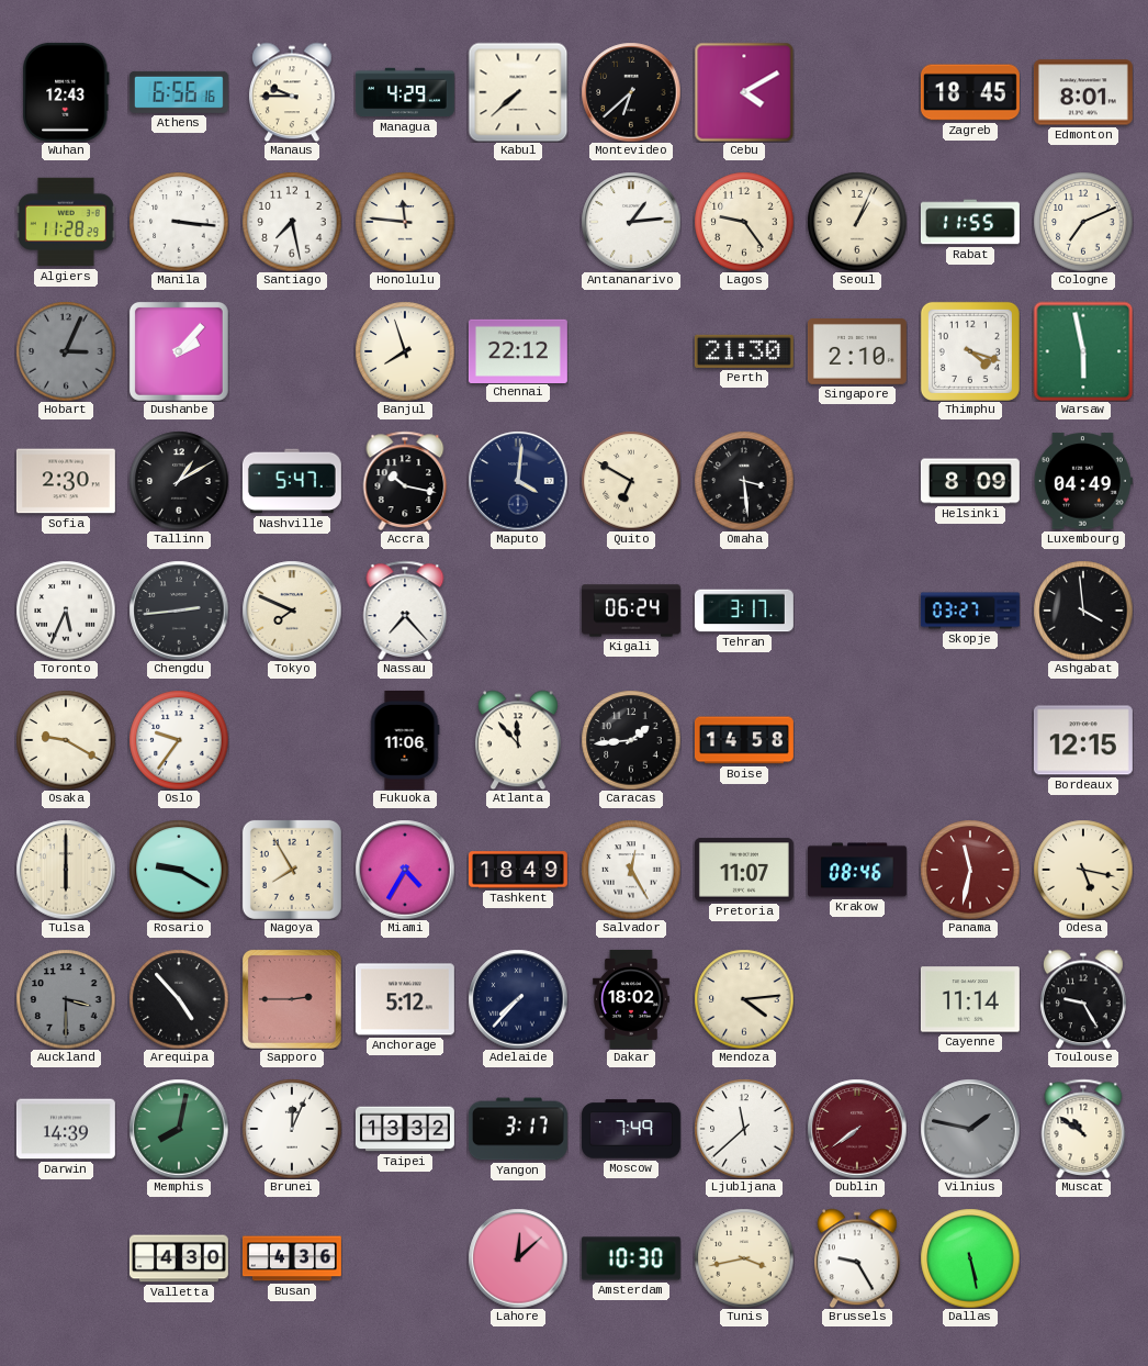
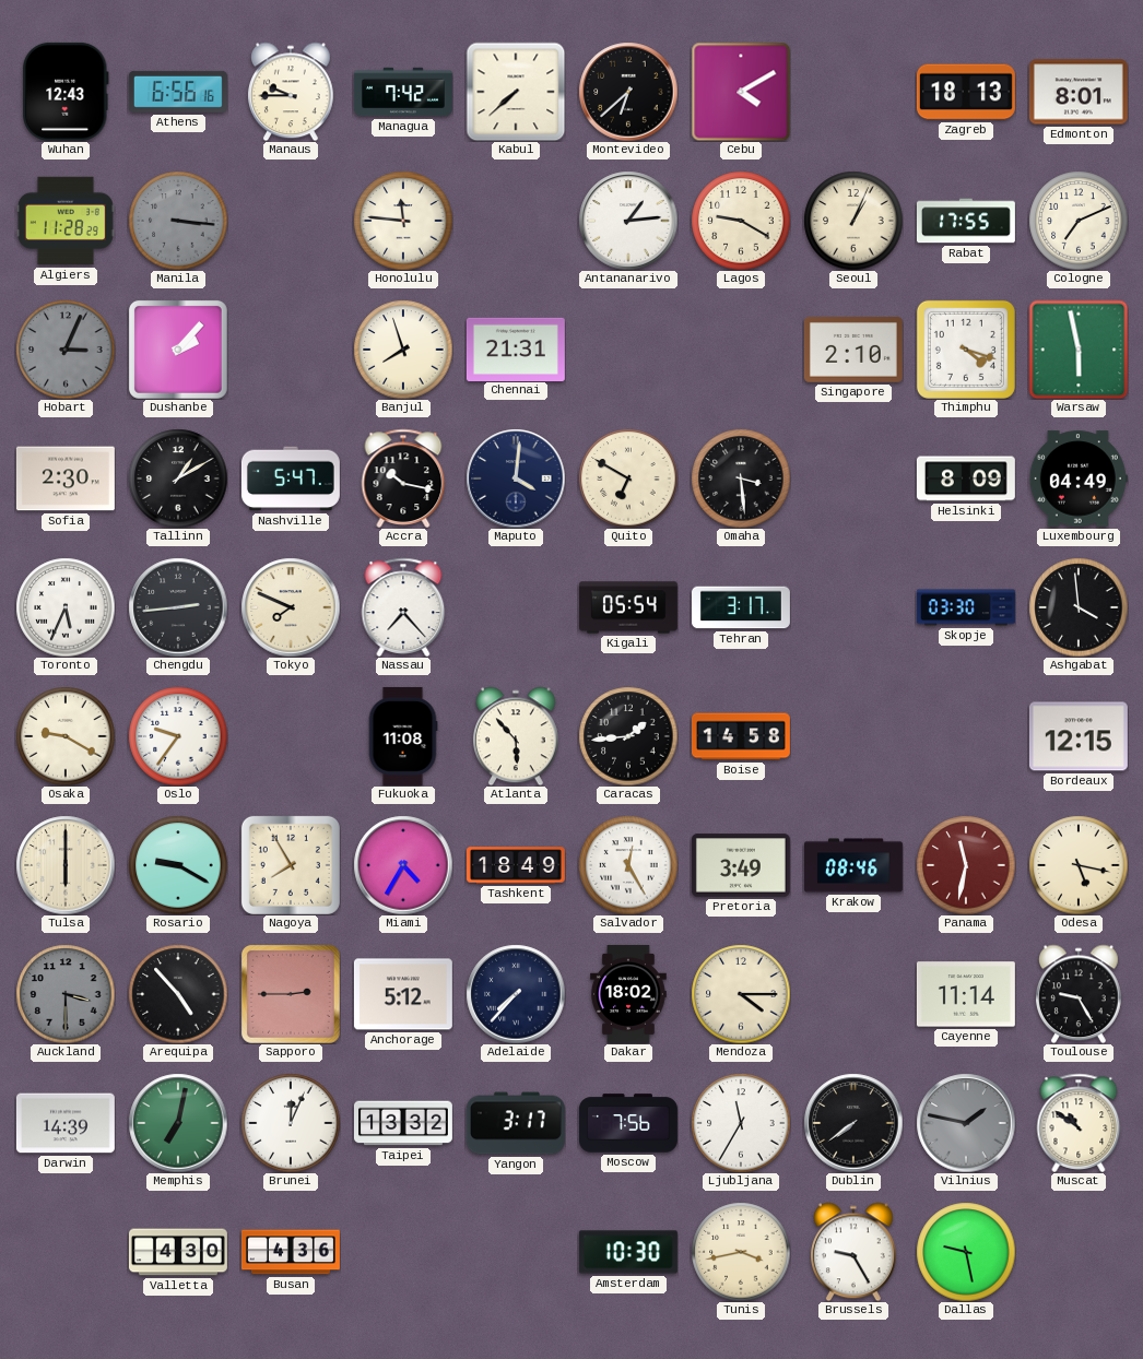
Managua: 4:29 -> 7:42
Zagreb: 18:45 -> 18:13
Manila dial: white -> grey
Santiago: 7:28 -> none
Lagos: 9:24 -> 9:20
Rabat: 11:55 -> 17:55
Chennai: 22:12 -> 21:31
Perth: 21:30 -> none
Kigali: 06:24 -> 05:54
Skopje: 03:27 -> 03:30
Fukuoka: 11:06 -> 11:08
Atlanta: 11:53 -> 5:53
Pretoria: 11:07 -> 3:49
Mendoza: 4:14 -> 4:15
Memphis: 8:02 -> 7:02
Moscow: 7:49 -> 7:56
Ljubljana: 11:38 -> 11:35
Dublin dial: burgundy -> black
Lahore: 12:08 -> none
Dallas: 5:28 -> 9:28
